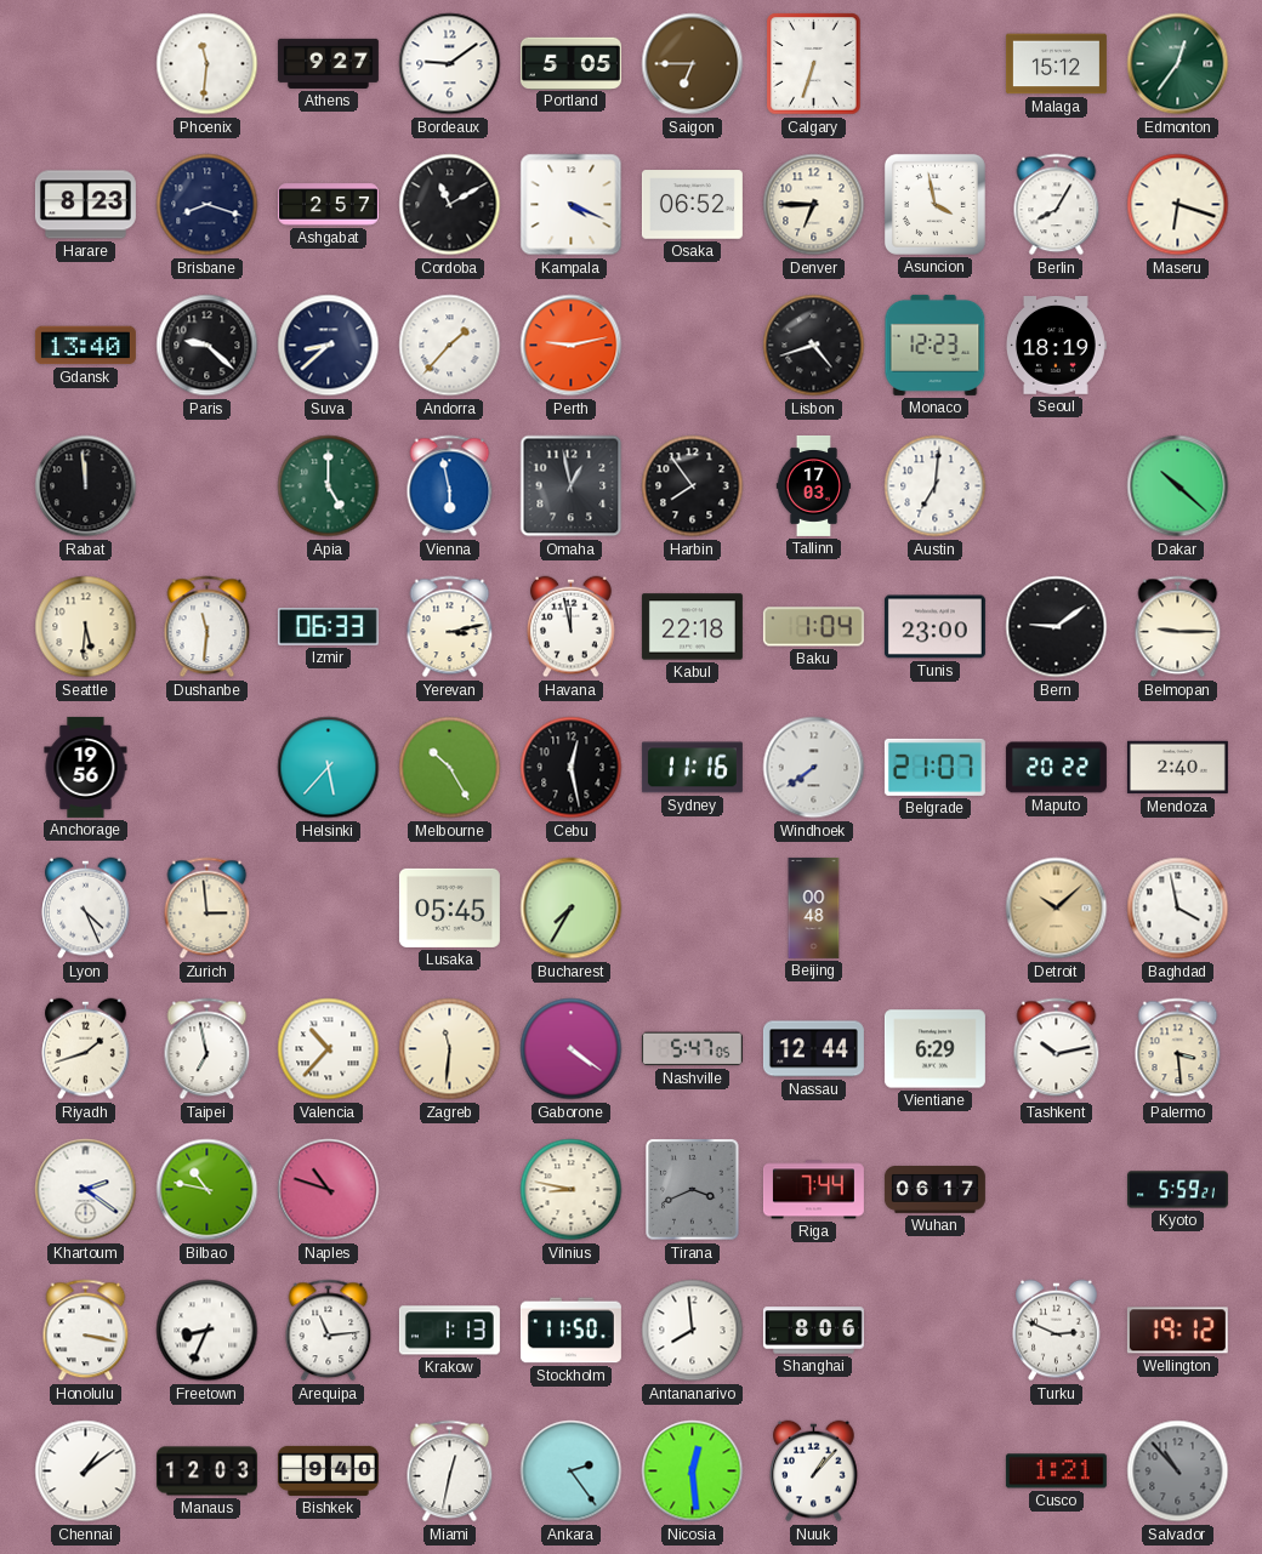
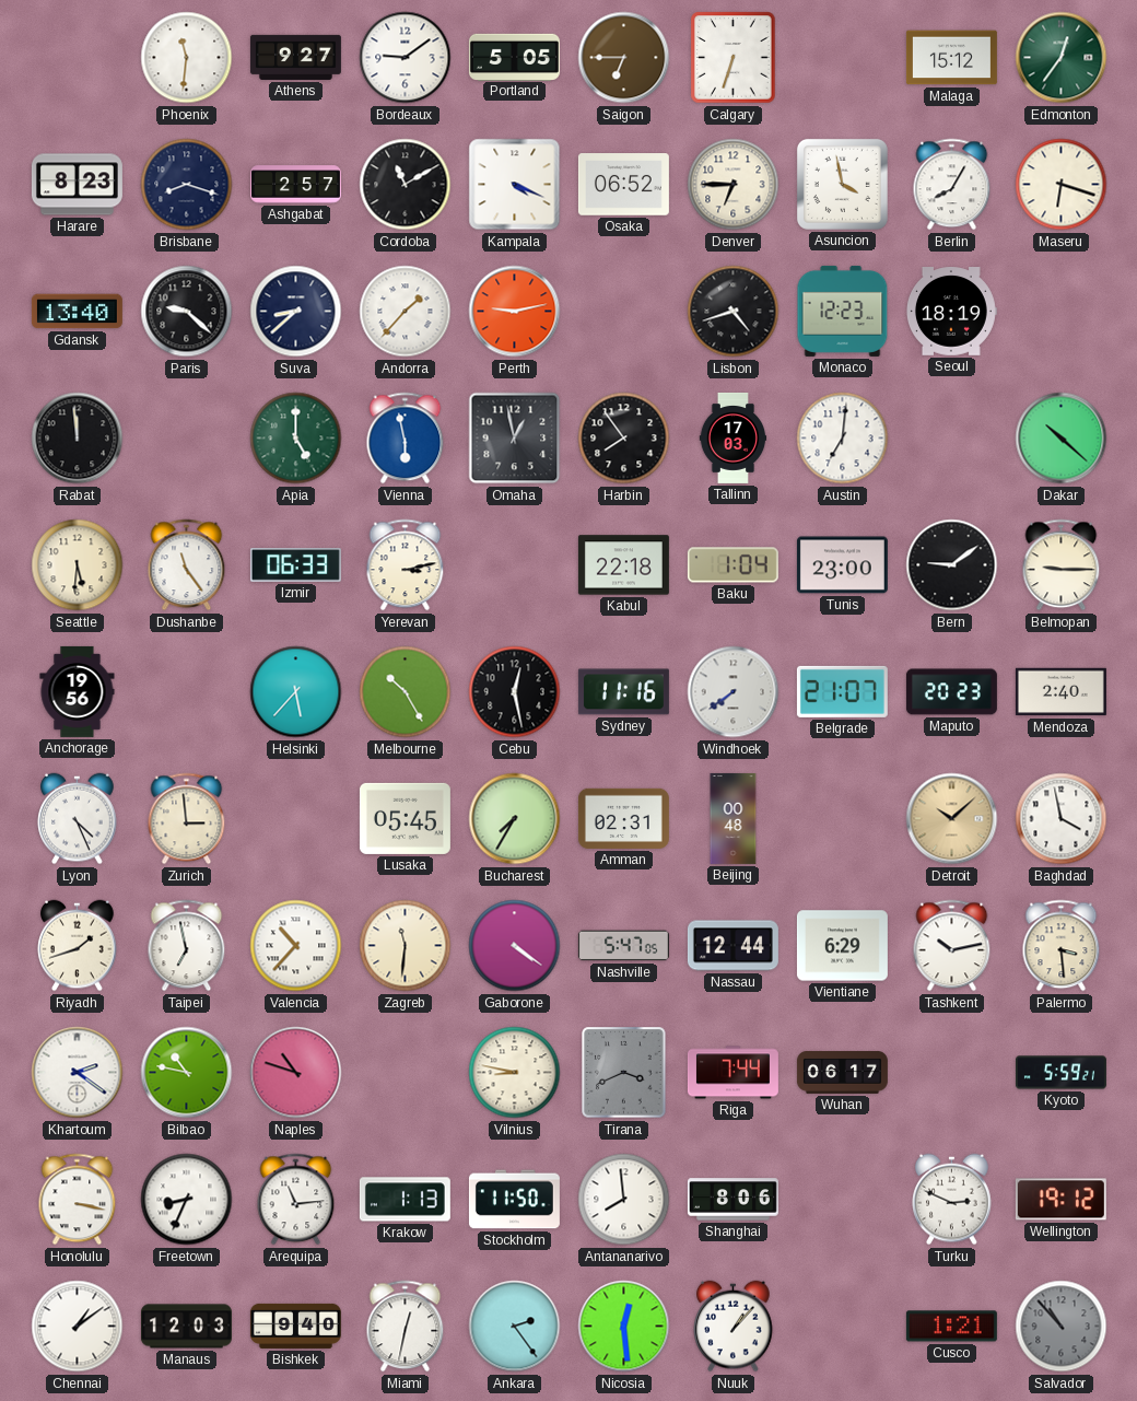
Dushanbe: 11:31 -> 11:24
Havana: 11:58 -> none
Maputo: 20:22 -> 20:23
Amman: none -> 02:31
